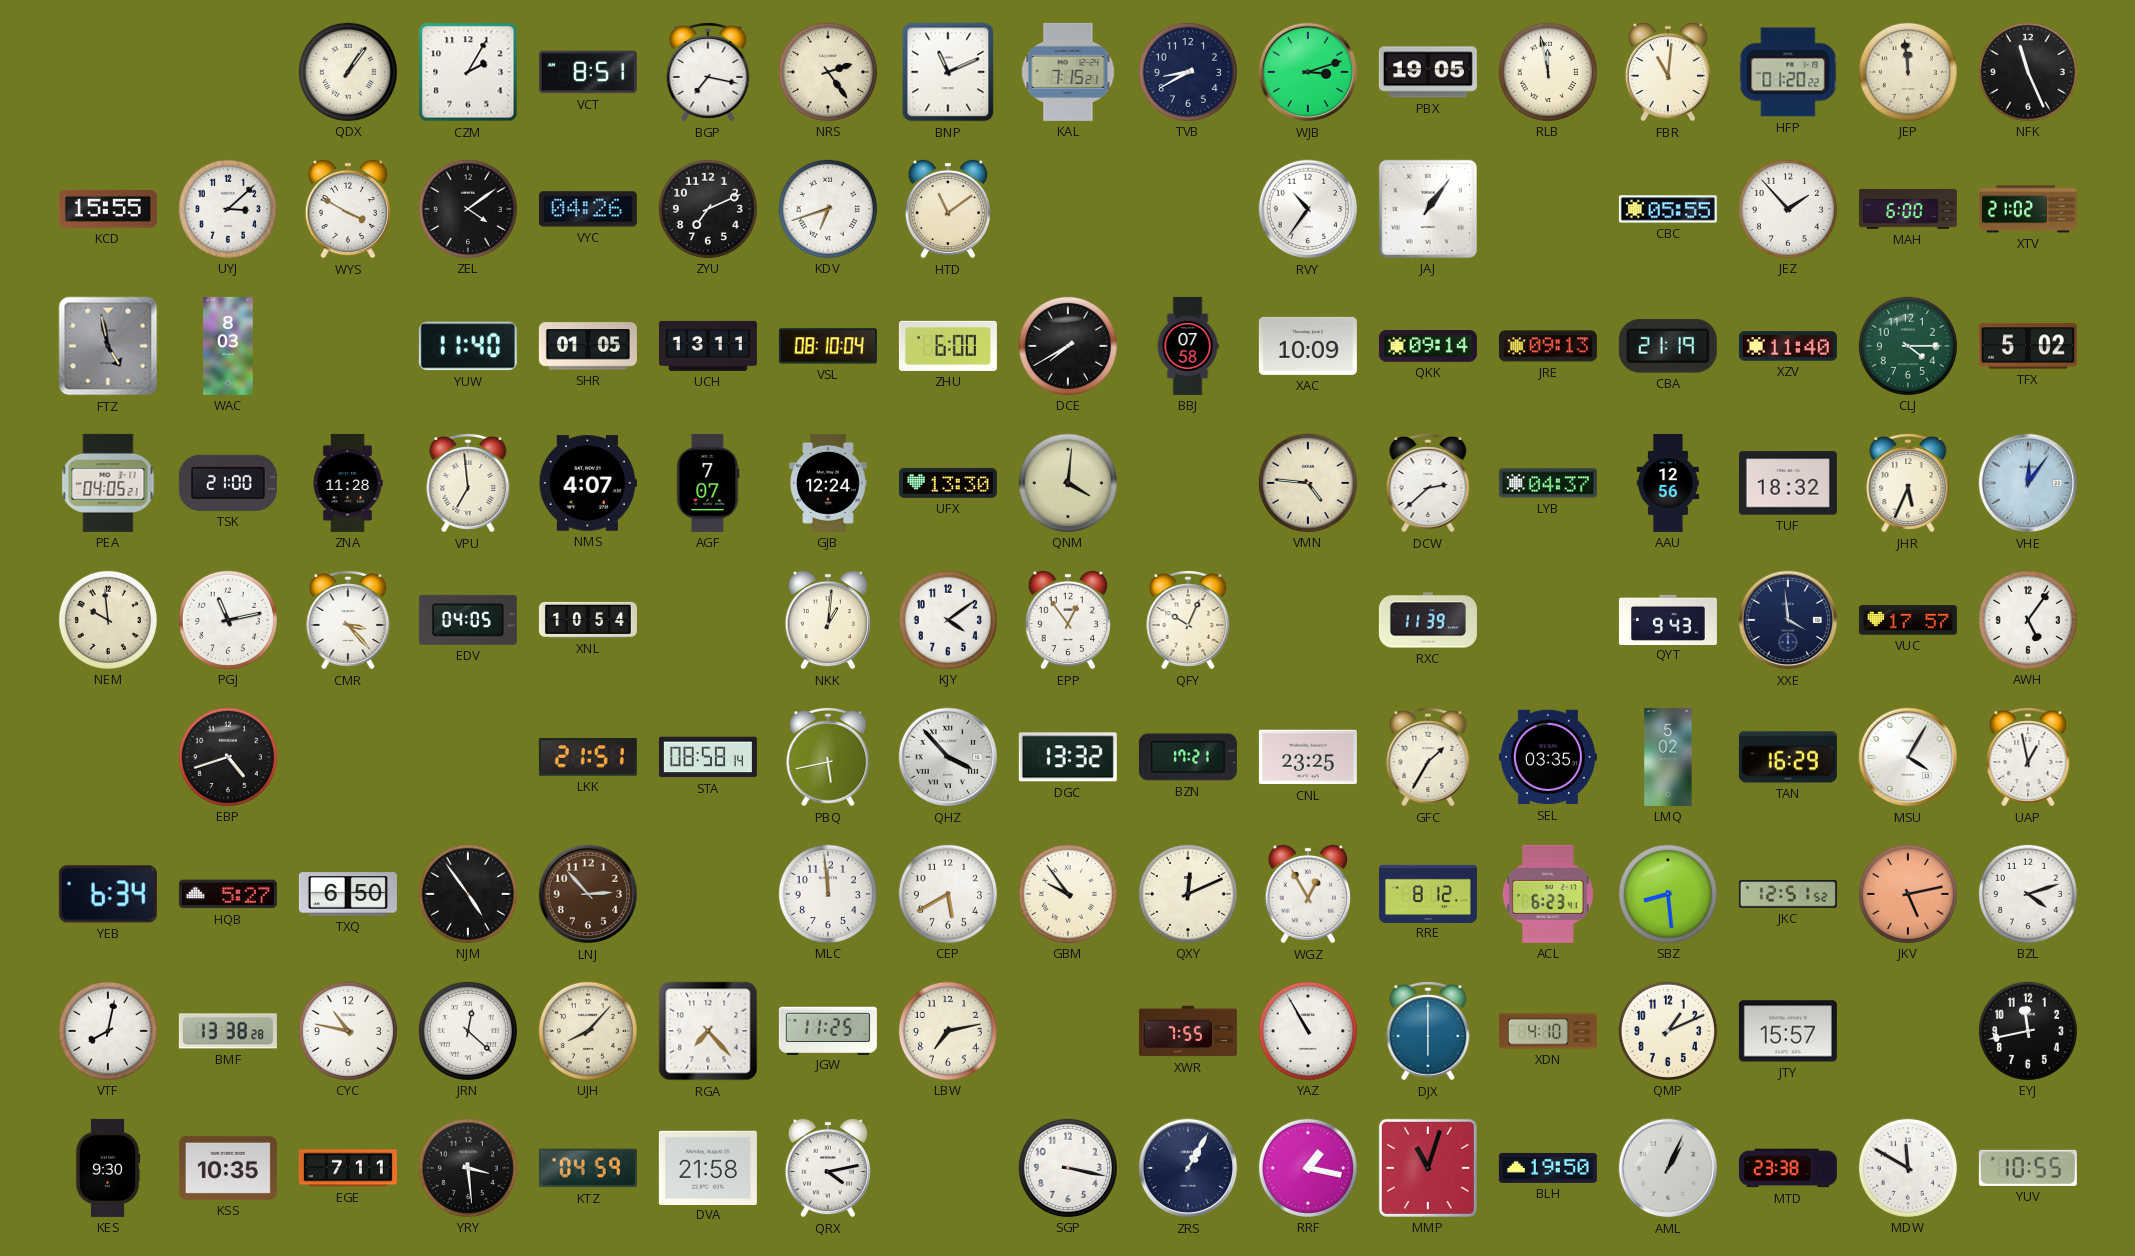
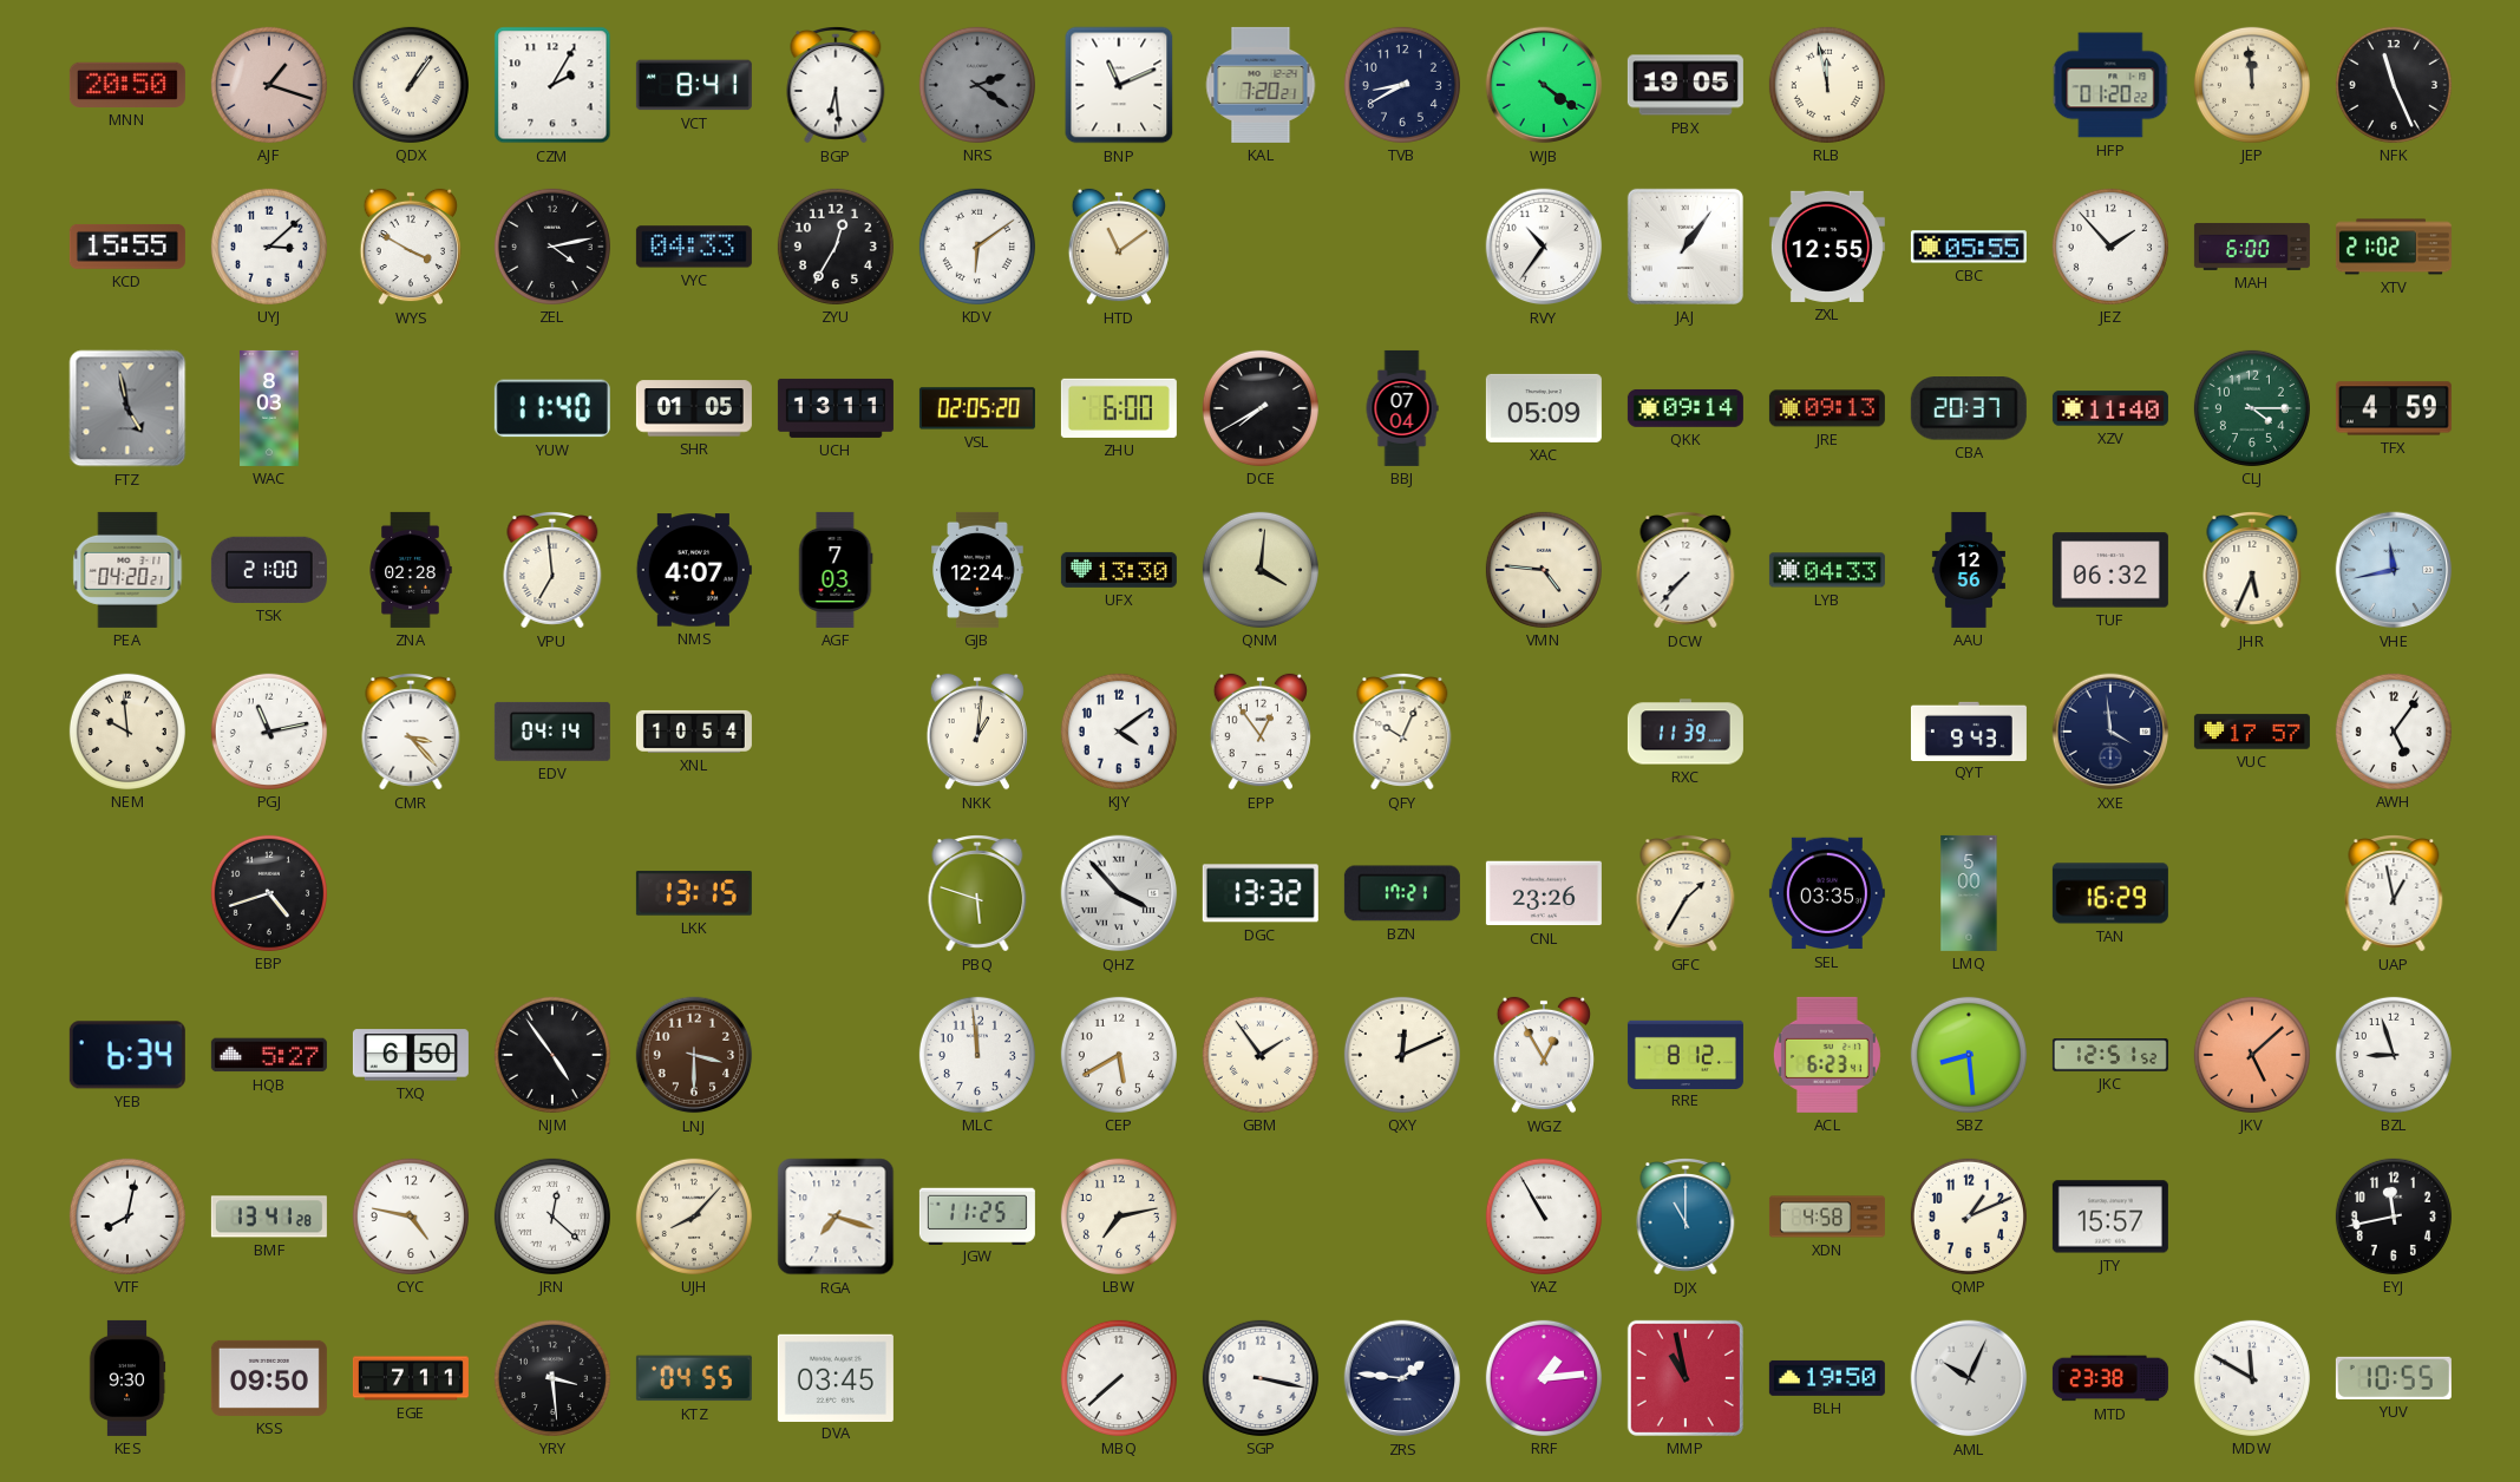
MNN: none -> 20:50
AJF: none -> 1:18
VCT: 8:51 -> 8:41
BGP: 7:17 -> 6:29
NRS: 2:24 -> 2:21
NRS dial: cream -> grey
KAL: 7:15 -> 7:20
WJB: 3:12 -> 4:21
FBR: 11:01 -> none
ZEL: 4:09 -> 4:13
VYC: 04:26 -> 04:33
ZYU: 7:11 -> 12:35
KDV: 6:42 -> 6:09
ZXL: none -> 12:55
VSL: 08:10 -> 02:05
BBJ: 07:58 -> 07:04
XAC: 10:09 -> 05:09
CBA: 21:19 -> 20:37
TFX: 5:02 -> 4:59
PEA: 04:05 -> 04:20
ZNA: 11:28 -> 02:28
AGF: 7:07 -> 7:03
DCW: 2:38 -> 7:37
LYB: 04:37 -> 04:33
TUF: 18:32 -> 06:32
VHE: 12:06 -> 11:43
EDV: 04:05 -> 04:14
LKK: 21:51 -> 13:15
STA: 08:58 -> none
PBQ: 5:43 -> 5:48
CNL: 23:25 -> 23:26
LMQ: 5:02 -> 5:00
MSU: 4:05 -> none
LNJ: 2:53 -> 3:30
GBM: 9:54 -> 1:54
JKV: 5:13 -> 5:08
BZL: 4:12 -> 8:57
BMF: 13:38 -> 13:41
CYC: 10:47 -> 4:47
RGA: 7:23 -> 7:18
XWR: 7:55 -> none
DJX: 6:00 -> 11:00
XDN: 4:10 -> 4:58
KSS: 10:35 -> 09:50
KTZ: 04:59 -> 04:55
DVA: 21:58 -> 03:45
QRX: 4:13 -> none
MBQ: none -> 7:38
ZRS: 1:05 -> 1:46
RRF: 1:17 -> 1:14
MMP: 11:03 -> 10:58
AML: 1:04 -> 10:04
